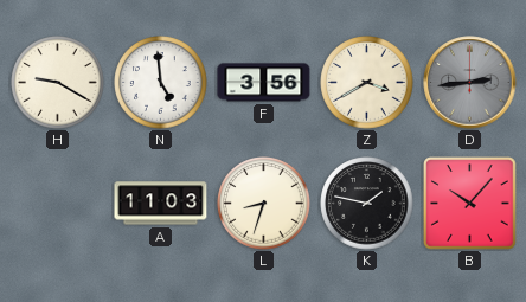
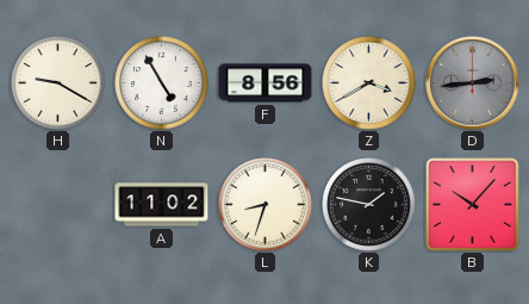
N: 4:59 -> 4:55
F: 3:56 -> 8:56
A: 11:03 -> 11:02
